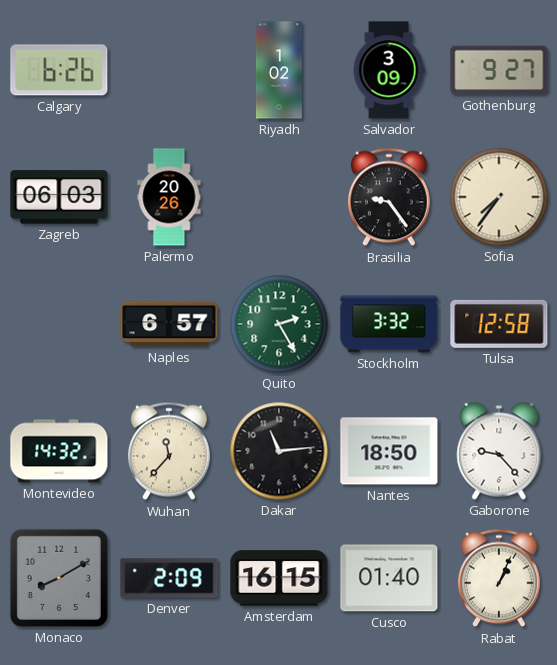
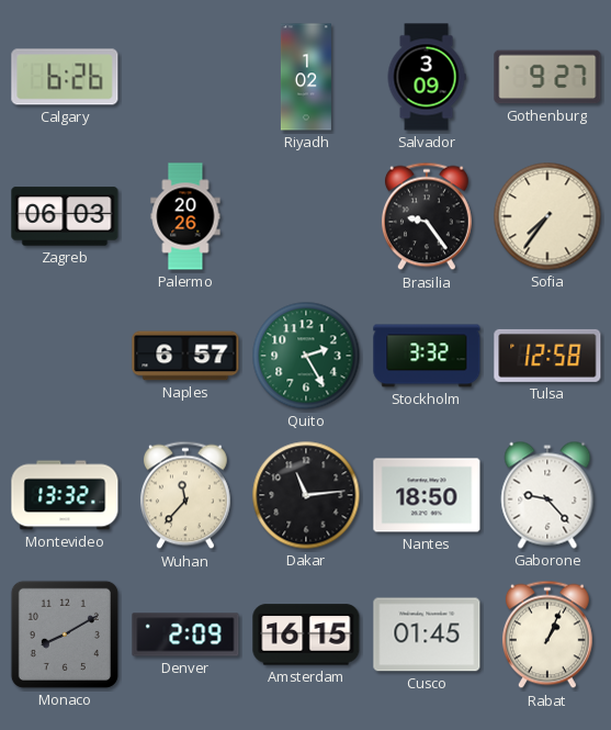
Montevideo: 14:32 -> 13:32
Cusco: 01:40 -> 01:45
